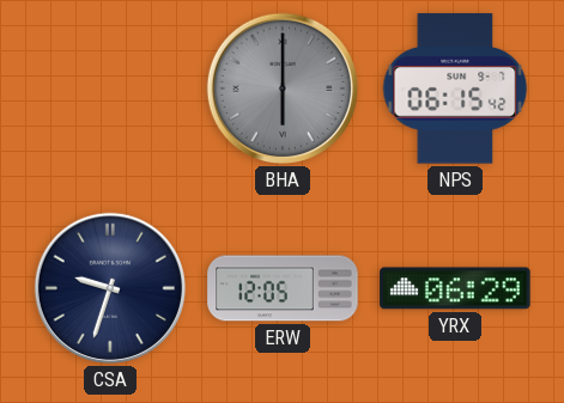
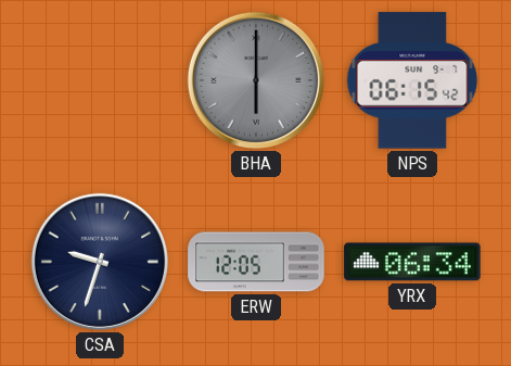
YRX: 06:29 -> 06:34
